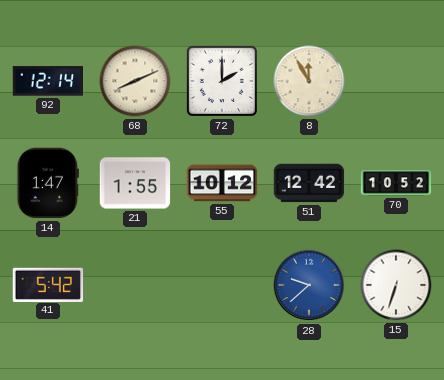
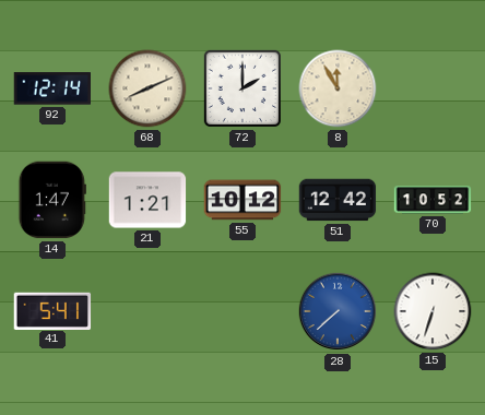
21: 1:55 -> 1:21
41: 5:42 -> 5:41
28: 9:38 -> 7:38
